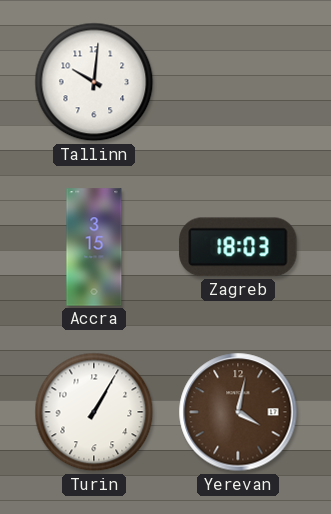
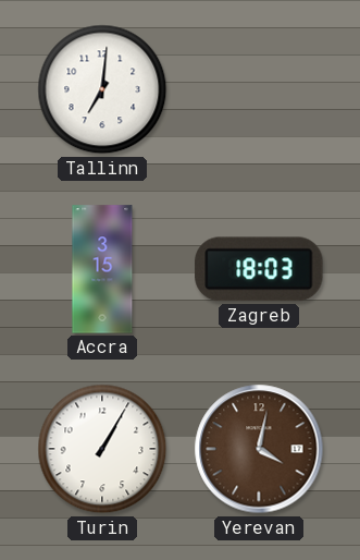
Tallinn: 10:01 -> 7:01
